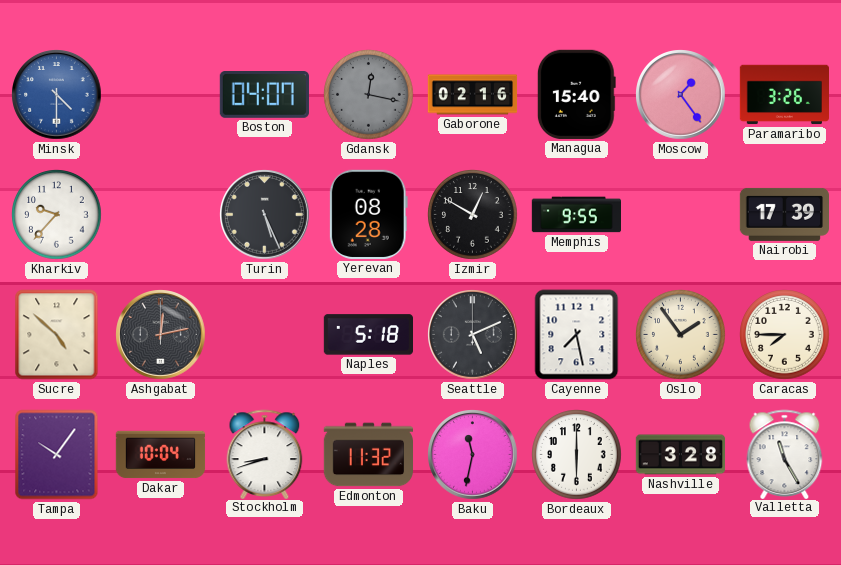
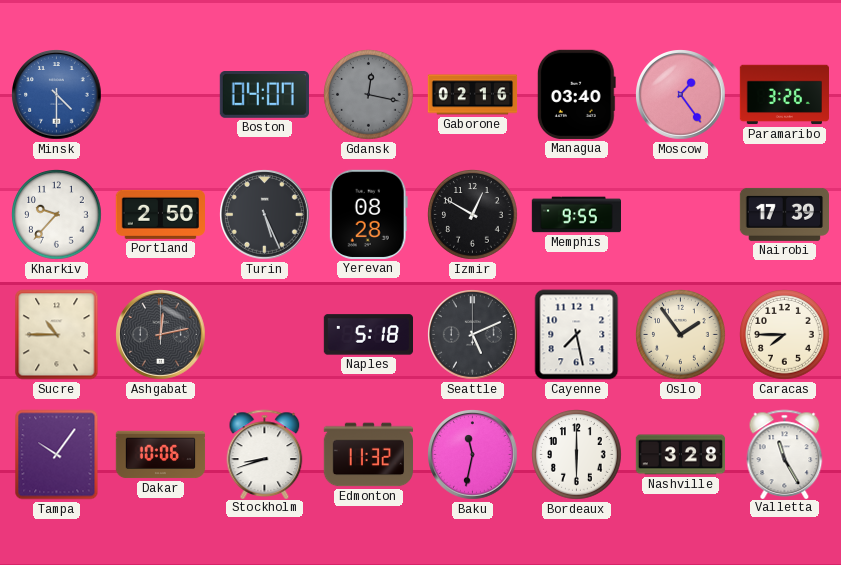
Managua: 15:40 -> 03:40
Portland: none -> 2:50
Sucre: 4:52 -> 10:45
Dakar: 10:04 -> 10:06
